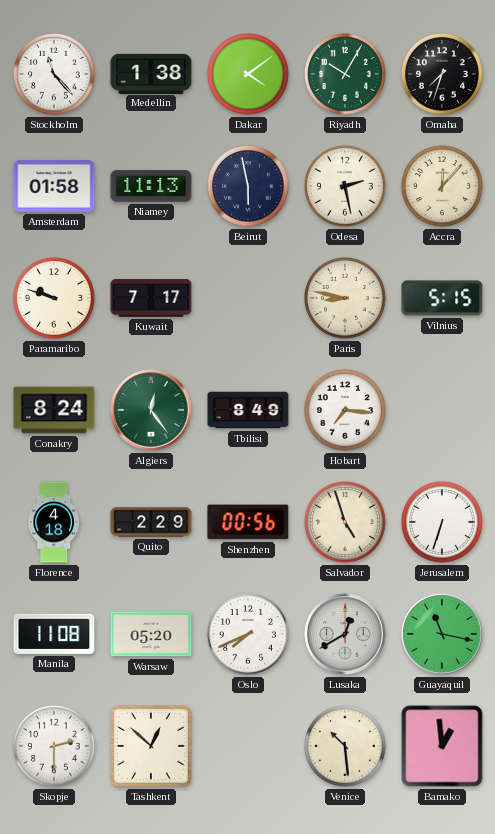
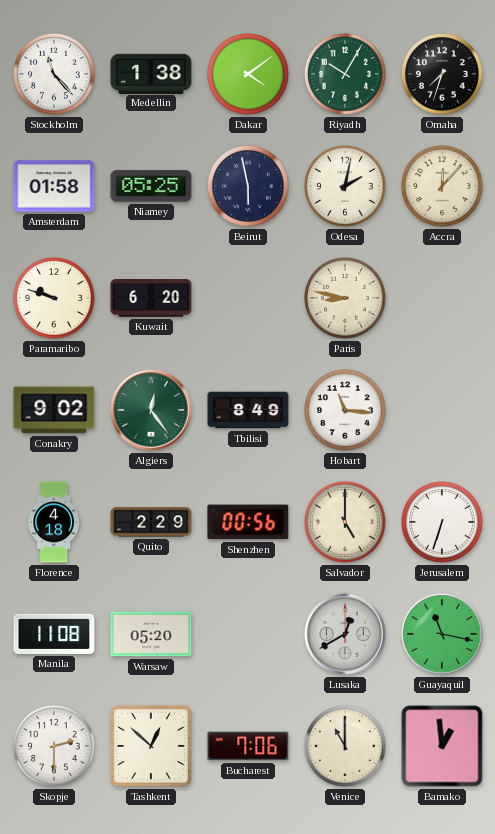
Niamey: 11:13 -> 05:25
Odesa: 2:28 -> 2:02
Kuwait: 7:17 -> 6:20
Vilnius: 5:15 -> none
Conakry: 8:24 -> 9:02
Hobart: 7:16 -> 11:16
Salvador: 4:57 -> 5:00
Oslo: 7:41 -> none
Bucharest: none -> 7:06
Venice: 10:29 -> 11:00
